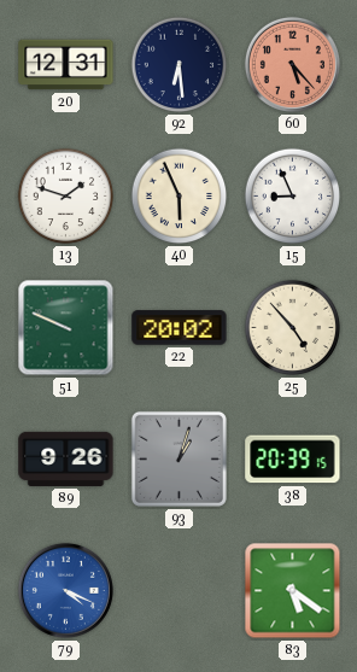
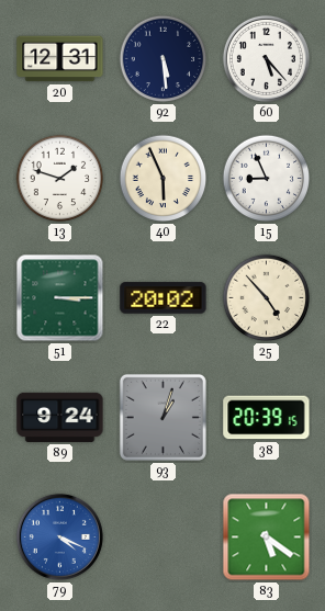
92: 6:29 -> 5:29
60 dial: salmon -> white
51: 9:49 -> 3:15
89: 9:26 -> 9:24
